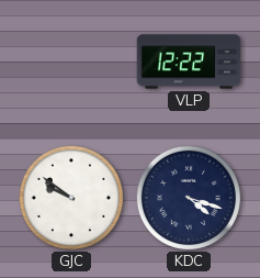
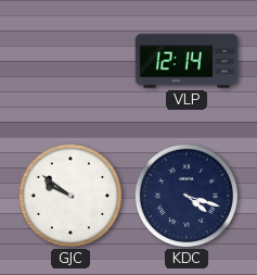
VLP: 12:22 -> 12:14
